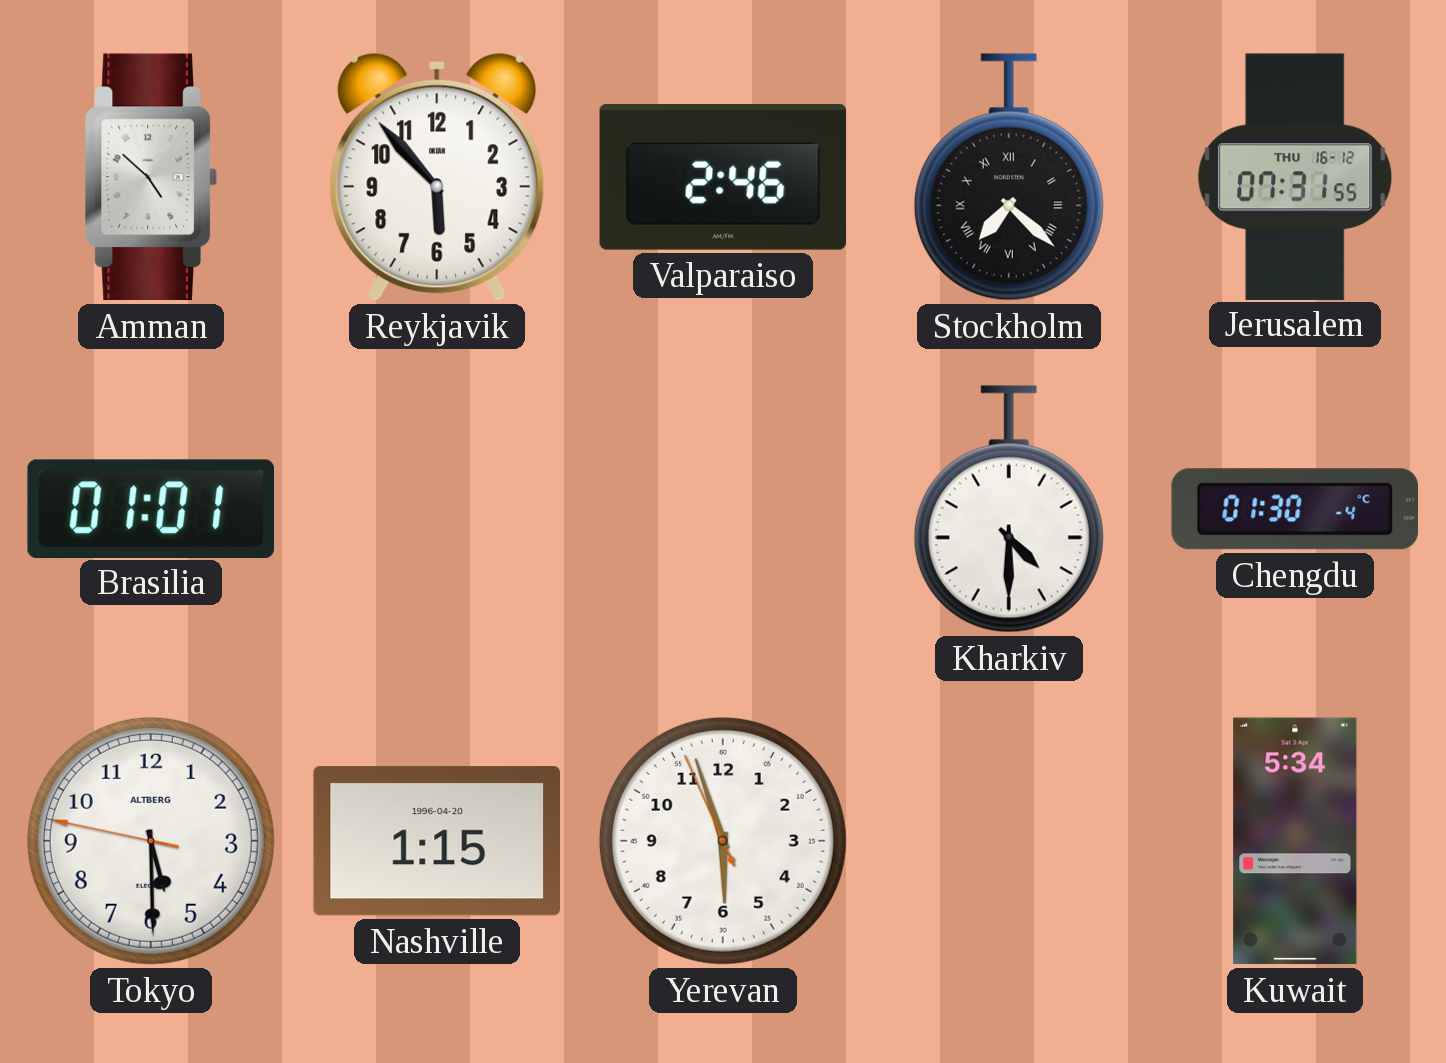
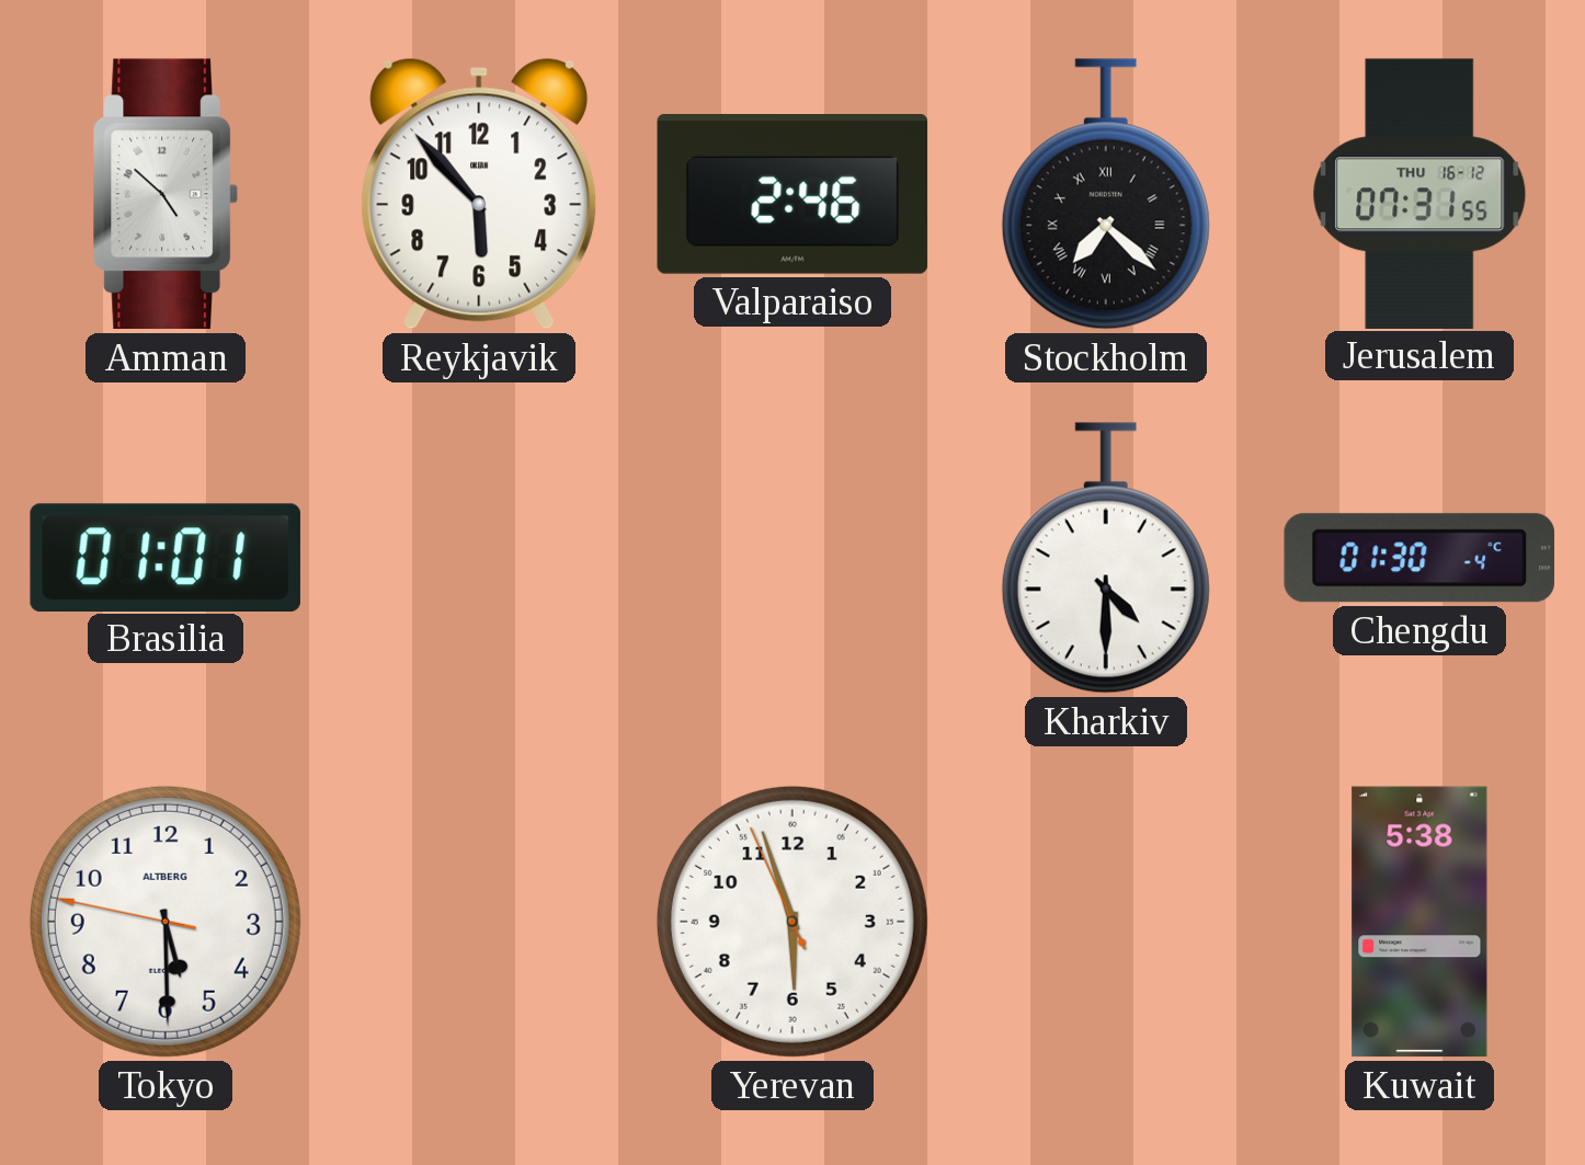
Nashville: 1:15 -> none
Kuwait: 5:34 -> 5:38
